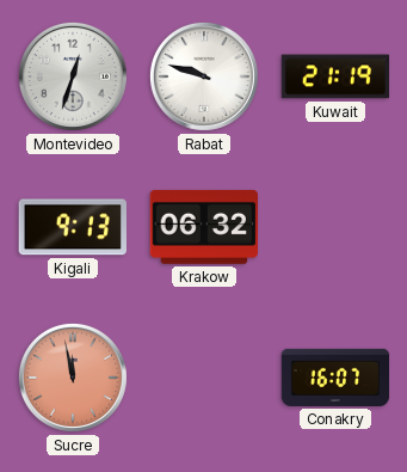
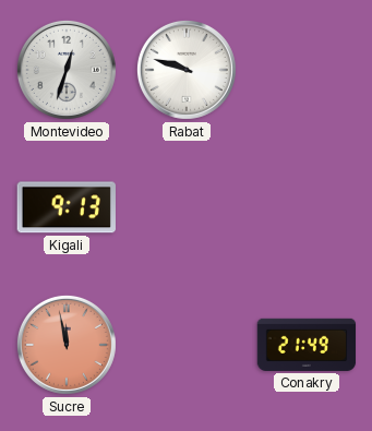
Kuwait: 21:19 -> none
Krakow: 06:32 -> none
Conakry: 16:07 -> 21:49
